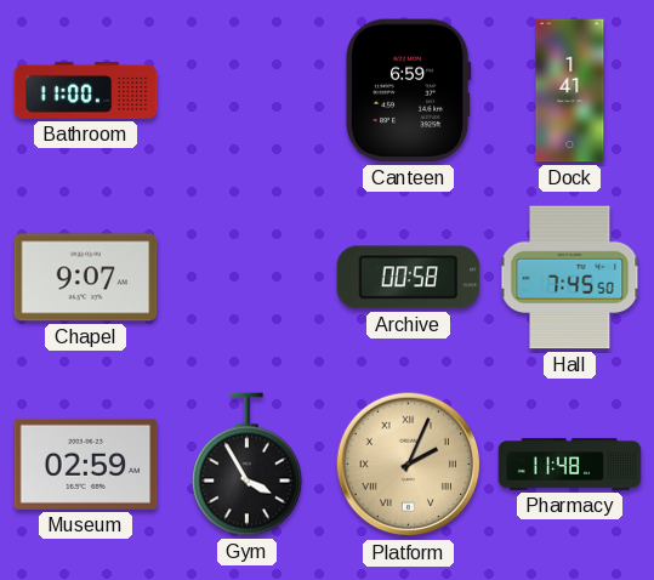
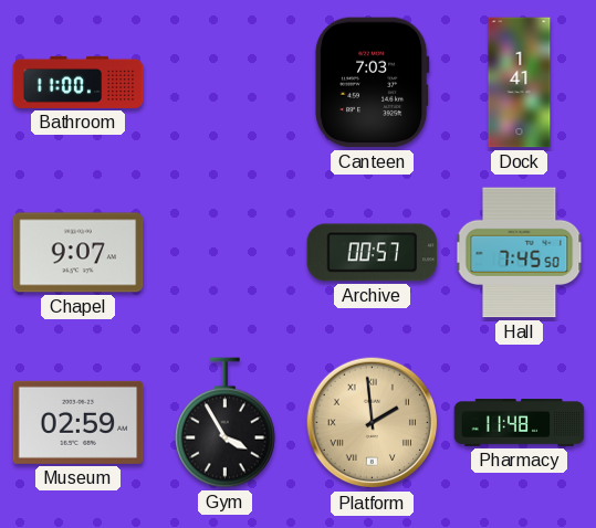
Canteen: 6:59 -> 7:03
Archive: 00:58 -> 00:57
Platform: 2:04 -> 1:59
